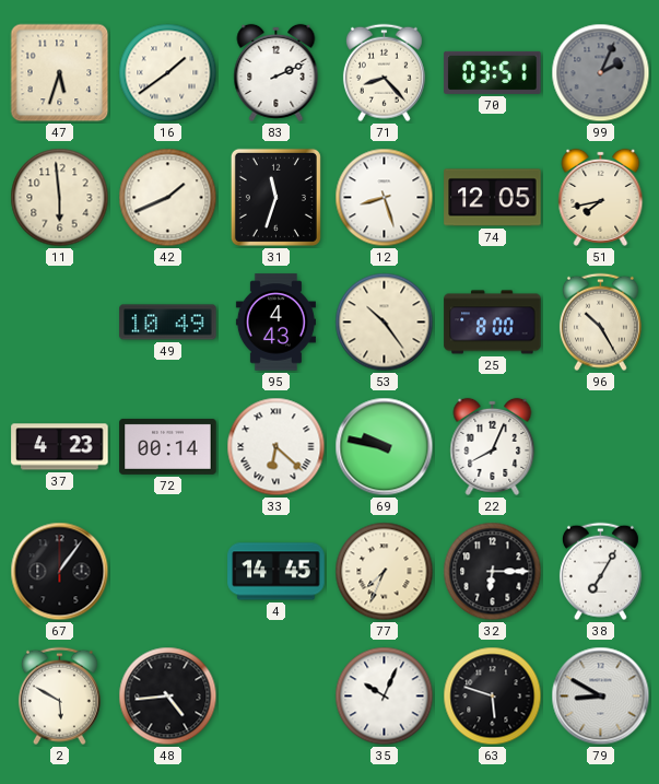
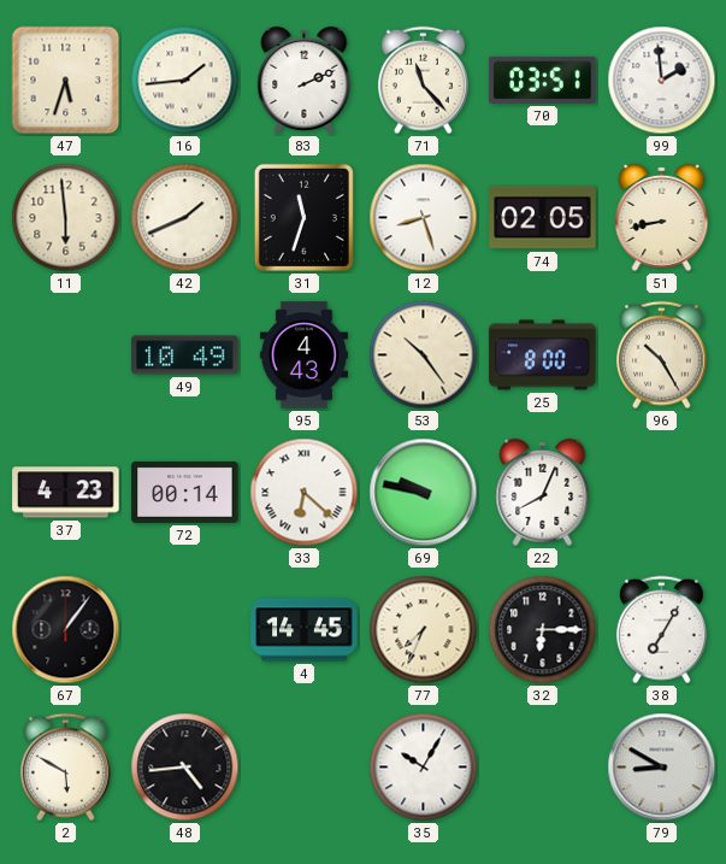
16: 1:39 -> 1:44
71: 8:23 -> 11:23
99: 2:04 -> 1:59
99 dial: grey -> white
74: 12:05 -> 02:05
51: 7:43 -> 8:43
35: 10:04 -> 10:05
63: 5:48 -> none
